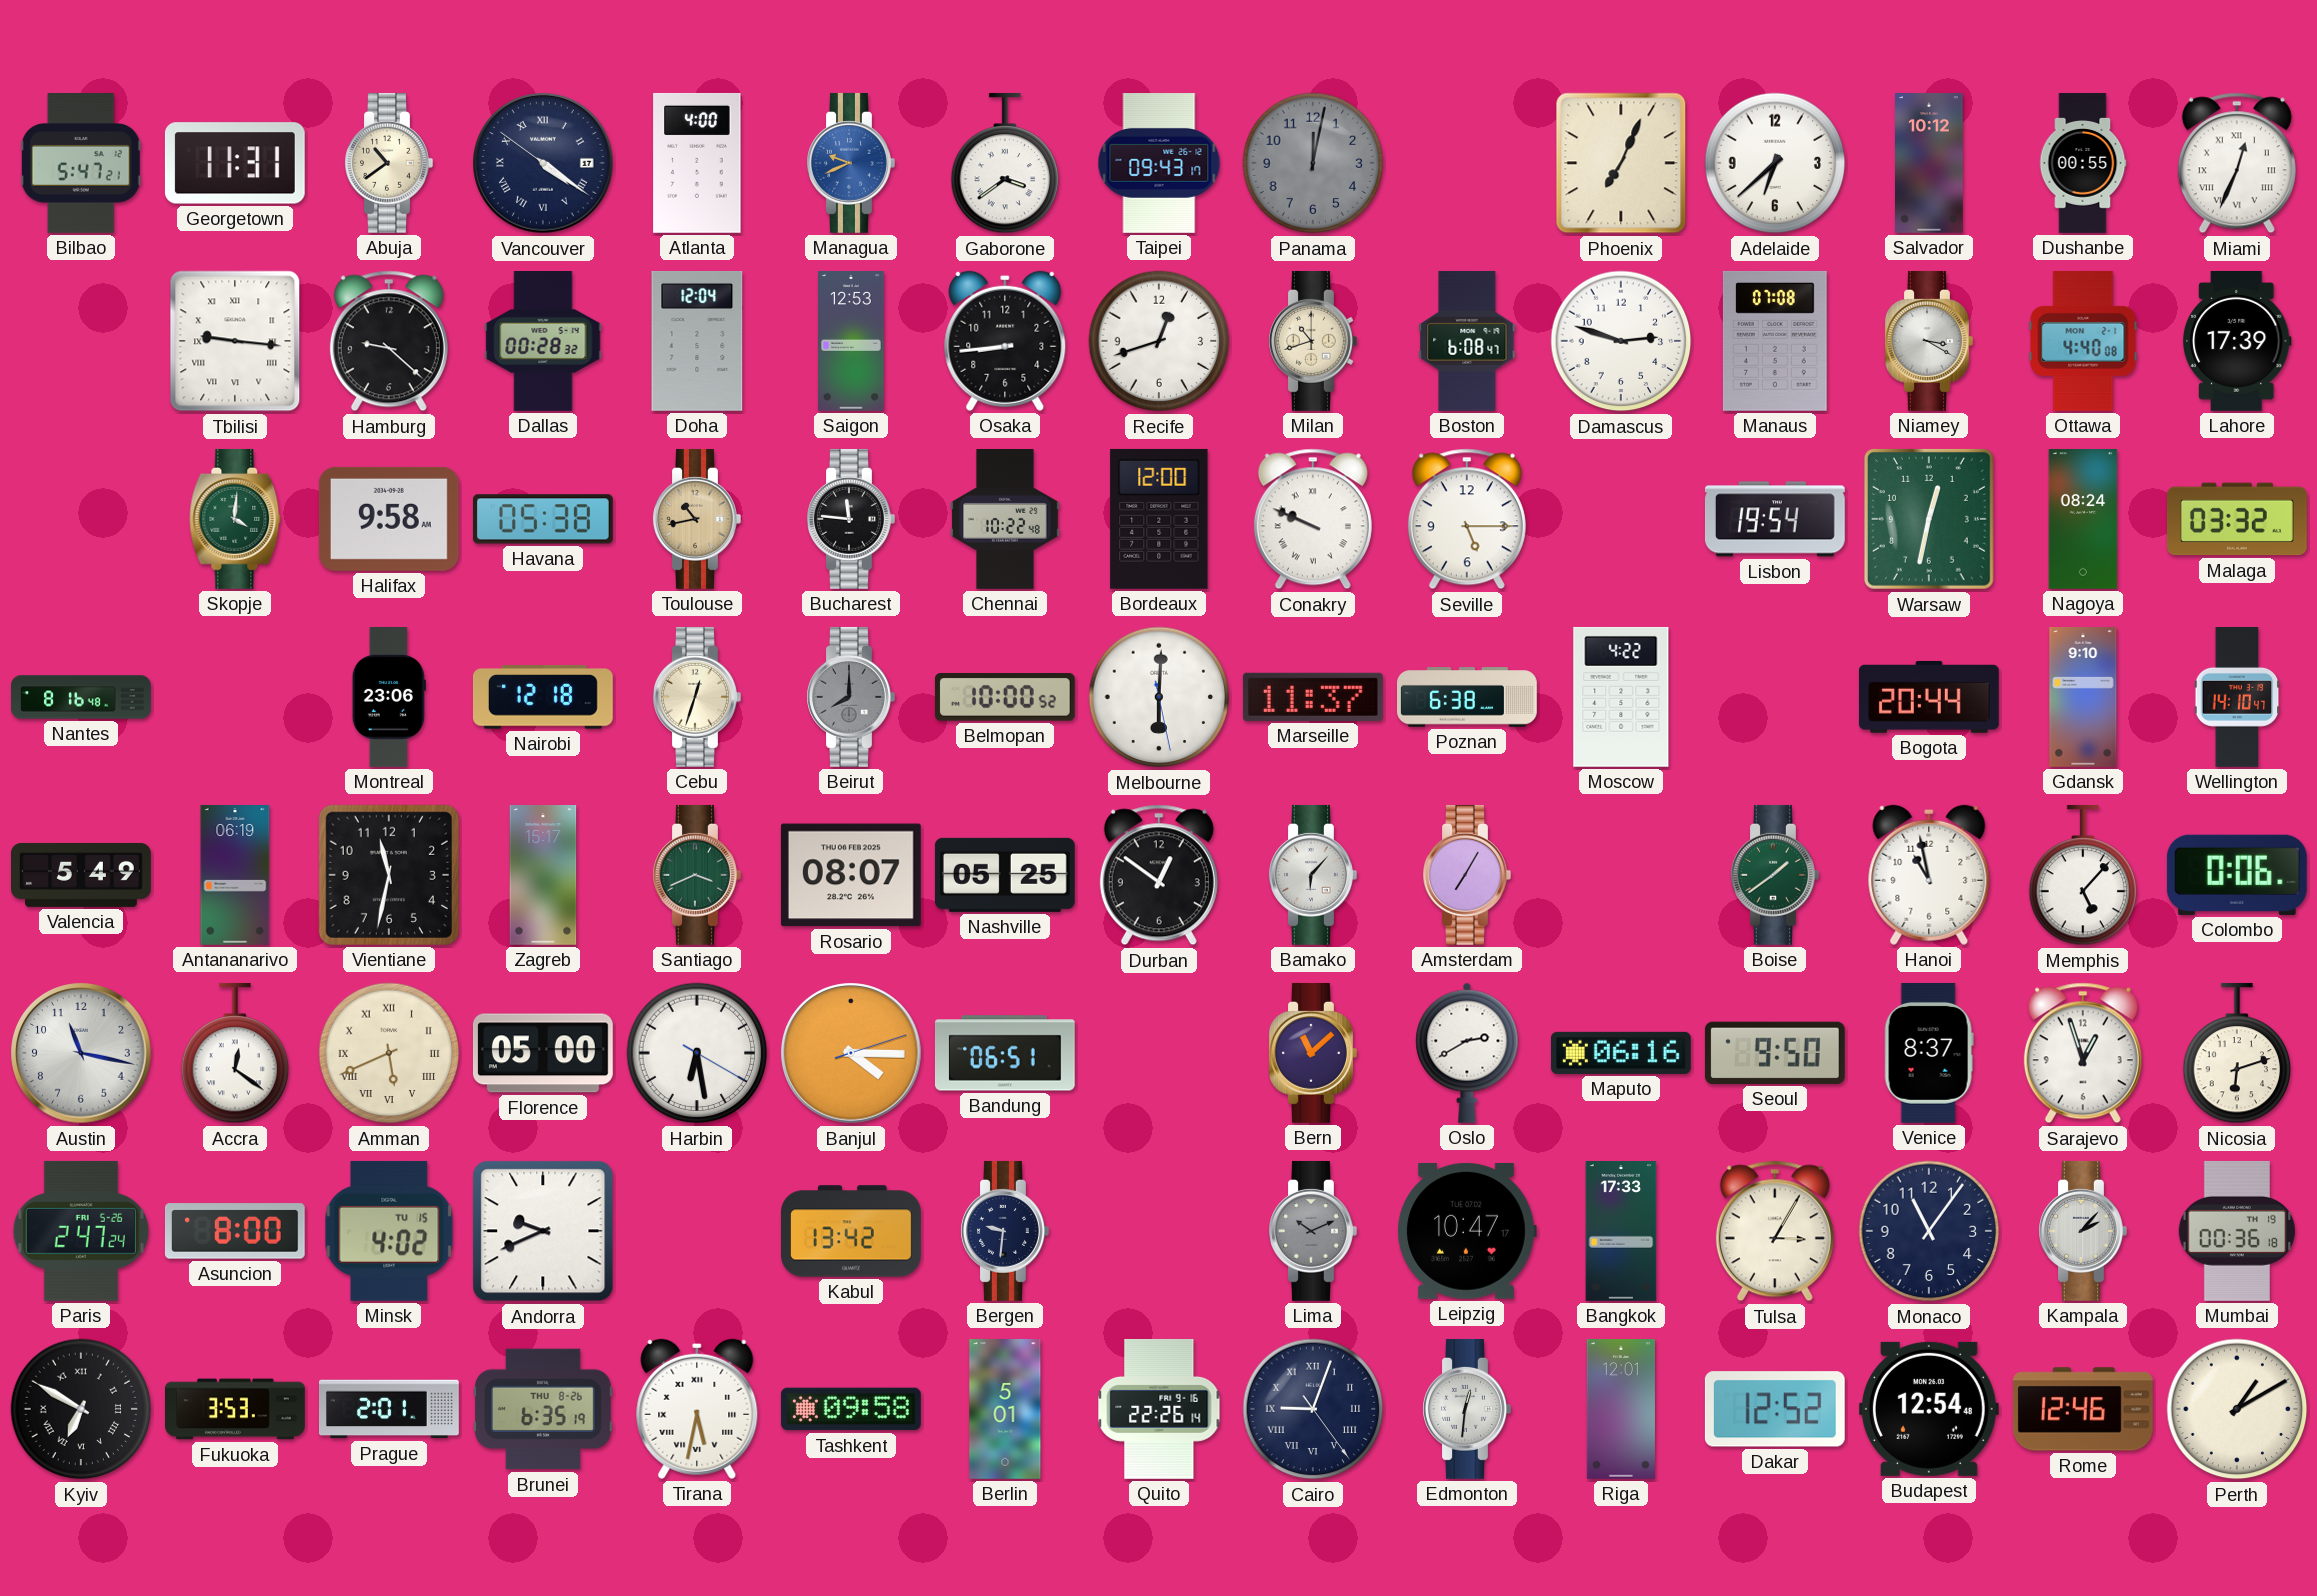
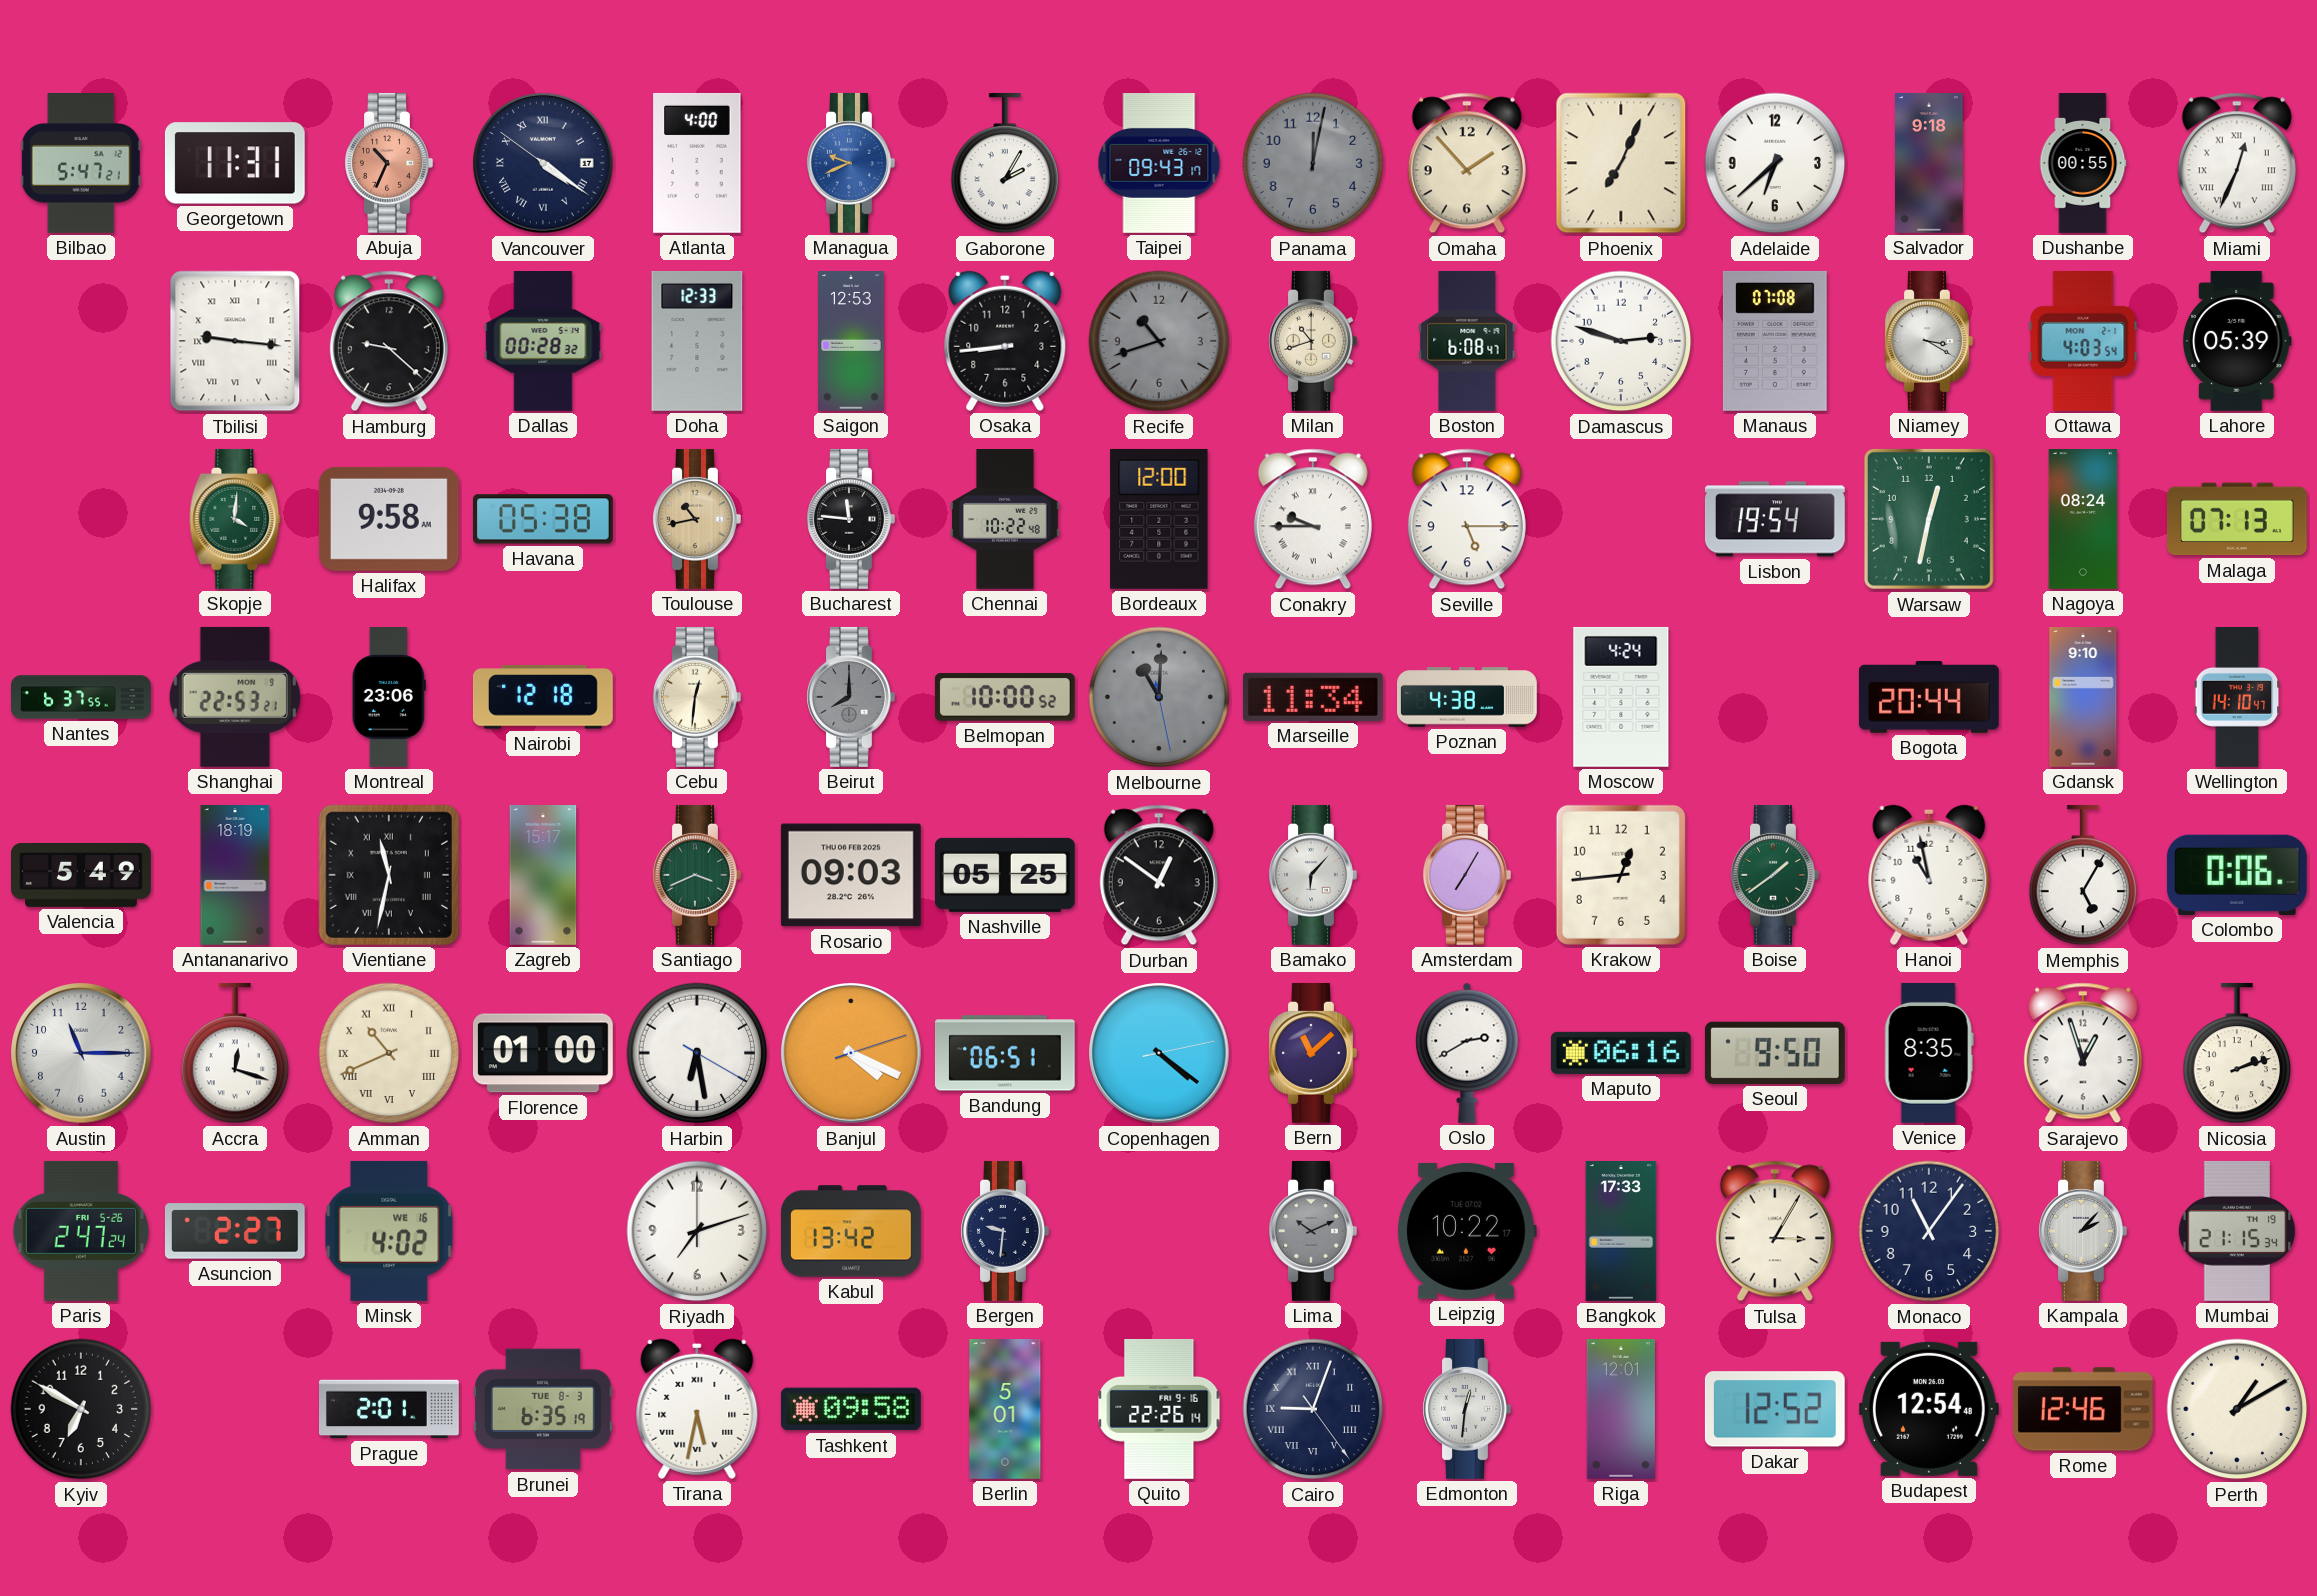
Abuja: 10:39 -> 10:34
Abuja dial: cream -> salmon
Gaborone: 3:39 -> 2:05
Omaha: none -> 1:53
Salvador: 10:12 -> 9:18
Doha: 12:04 -> 12:33
Recife: 12:42 -> 10:42
Recife dial: white -> grey
Ottawa: 4:40 -> 4:03
Lahore: 17:39 -> 05:39
Conakry: 9:49 -> 9:45
Malaga: 03:32 -> 07:13
Nantes: 8:16 -> 6:37
Shanghai: none -> 22:53
Cebu: 12:33 -> 12:31
Melbourne: 6:00 -> 11:00
Melbourne dial: white -> grey
Marseille: 11:37 -> 11:34
Poznan: 6:38 -> 4:38
Moscow: 4:22 -> 4:24
Antananarivo: 06:19 -> 18:19
Vientiane numerals: Arabic -> Roman
Rosario: 08:07 -> 09:03
Krakow: none -> 12:44
Memphis: 5:07 -> 5:05
Austin: 11:17 -> 11:15
Accra: 12:21 -> 12:18
Amman: 5:41 -> 10:41
Florence: 05:00 -> 01:00
Banjul: 4:15 -> 4:19
Copenhagen: none -> 4:21
Venice: 8:37 -> 8:35
Nicosia: 6:12 -> 2:12
Asuncion: 8:00 -> 2:27
Minsk date: TU 15 -> WE 16
Andorra: 9:41 -> none
Riyadh: none -> 7:12
Leipzig: 10:47 -> 10:22
Mumbai: 00:36 -> 21:15
Kyiv numerals: Roman -> Arabic
Fukuoka: 3:53 -> none
Brunei date: THU 8-26 -> TUE 8-3
